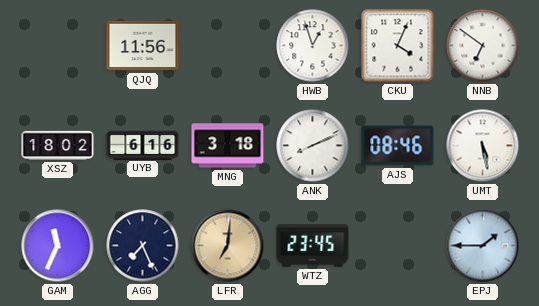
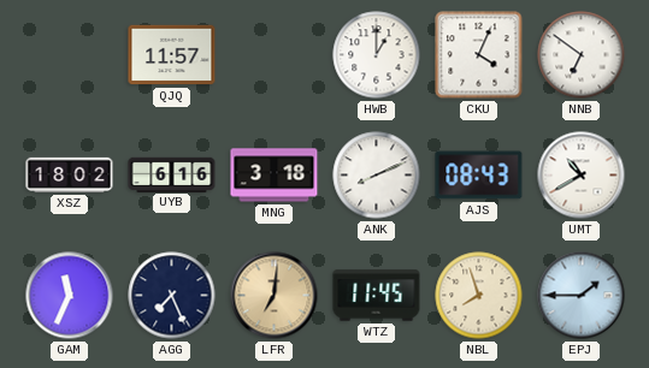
QJQ: 11:56 -> 11:57
HWB: 12:57 -> 1:00
AJS: 08:46 -> 08:43
UMT: 5:28 -> 10:40
WTZ: 23:45 -> 11:45
NBL: none -> 7:57
